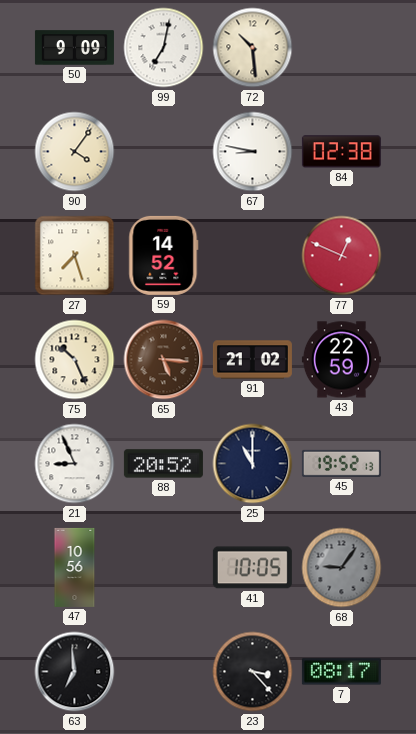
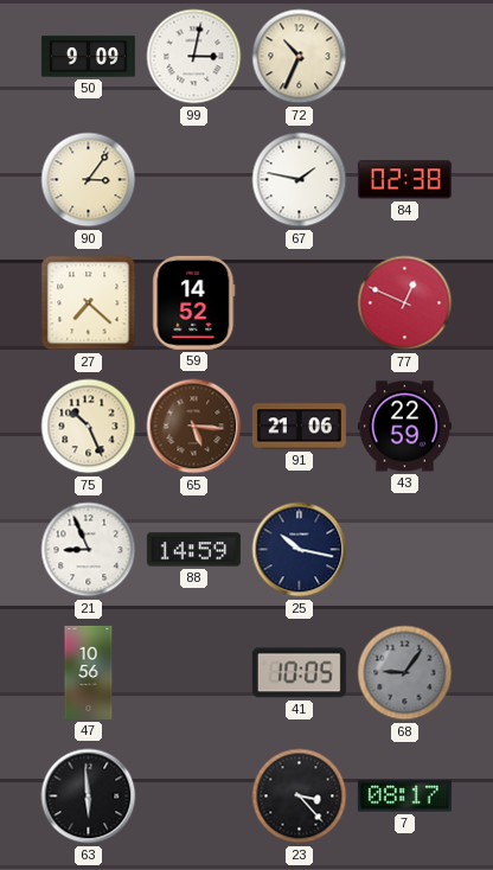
99: 7:02 -> 3:02
72: 10:29 -> 10:34
90: 4:06 -> 3:06
67: 8:47 -> 1:47
27: 7:27 -> 7:22
91: 21:02 -> 21:06
88: 20:52 -> 14:59
25: 11:00 -> 10:17
45: 19:52 -> none
63: 6:59 -> 5:59
